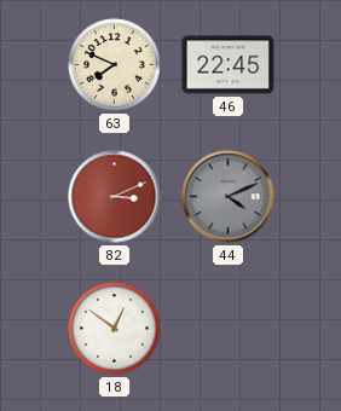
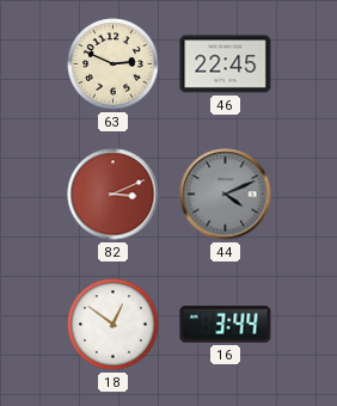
63: 7:49 -> 2:49
16: none -> 3:44
